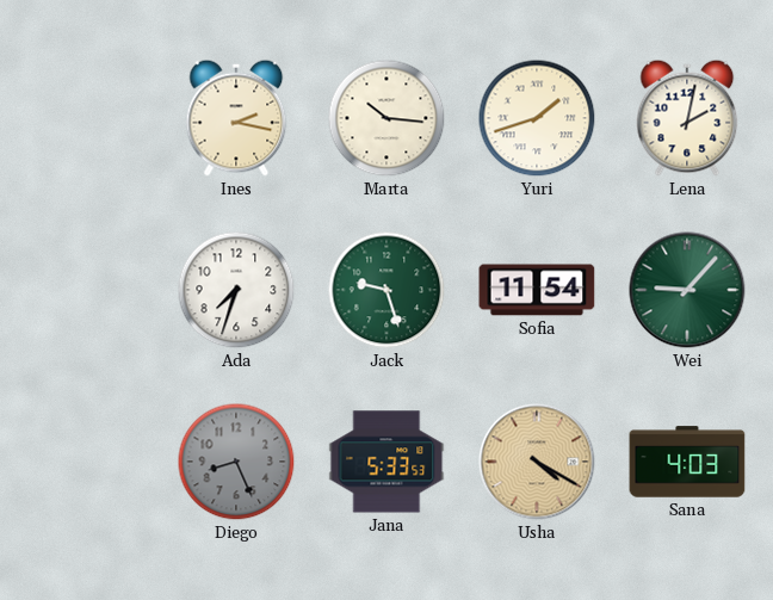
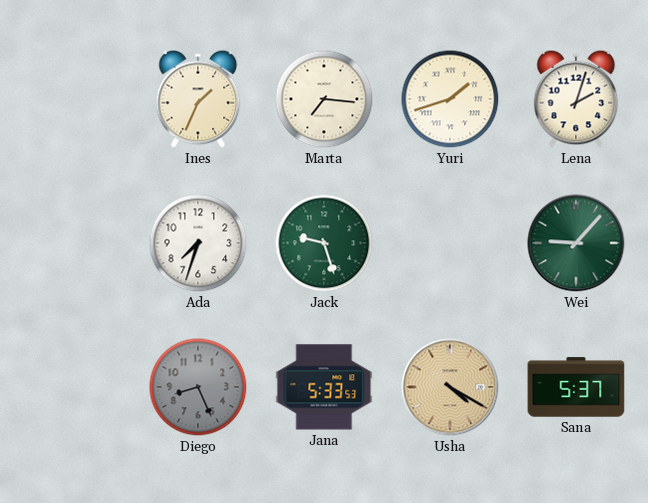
Ines: 2:17 -> 1:34
Marta: 10:16 -> 7:16
Lena: 2:02 -> 2:03
Sofia: 11:54 -> none
Sana: 4:03 -> 5:37
